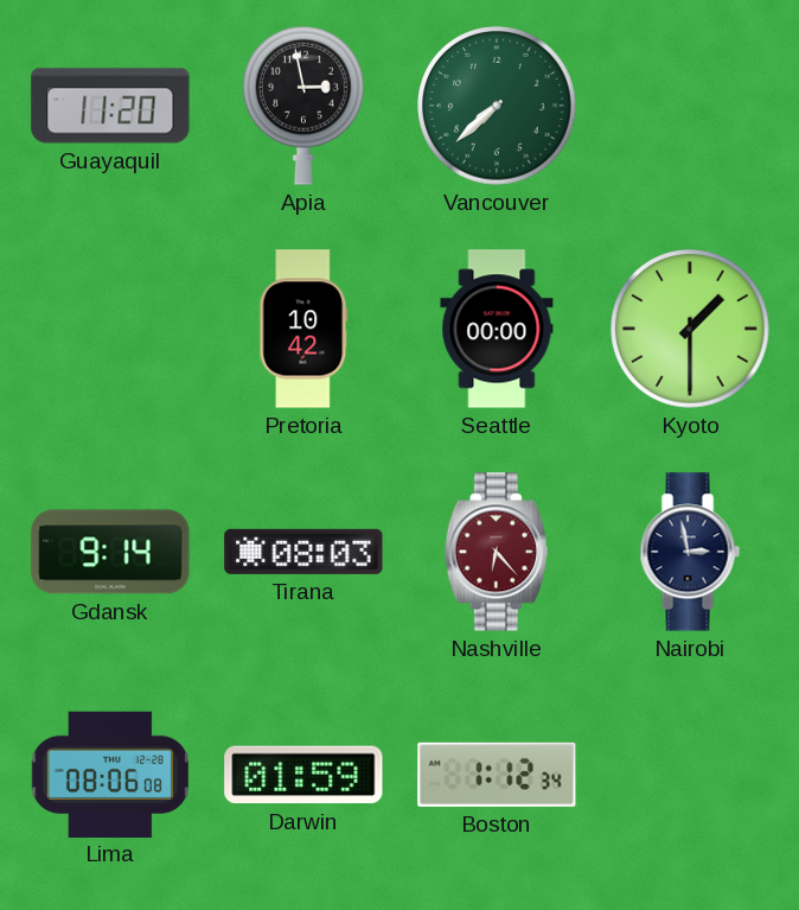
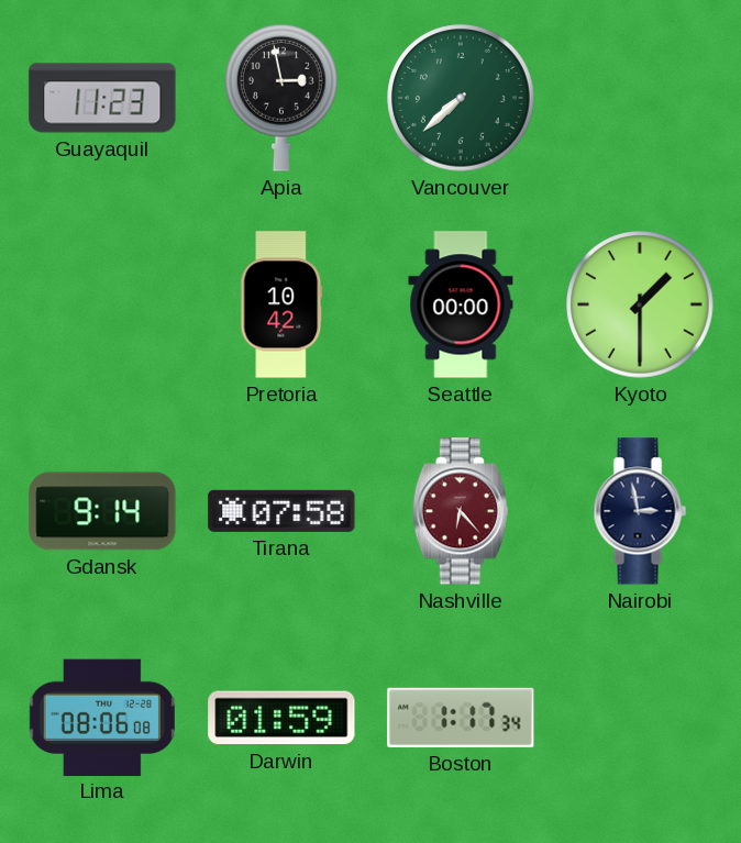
Guayaquil: 11:20 -> 11:23
Tirana: 08:03 -> 07:58
Boston: 1:12 -> 1:17
